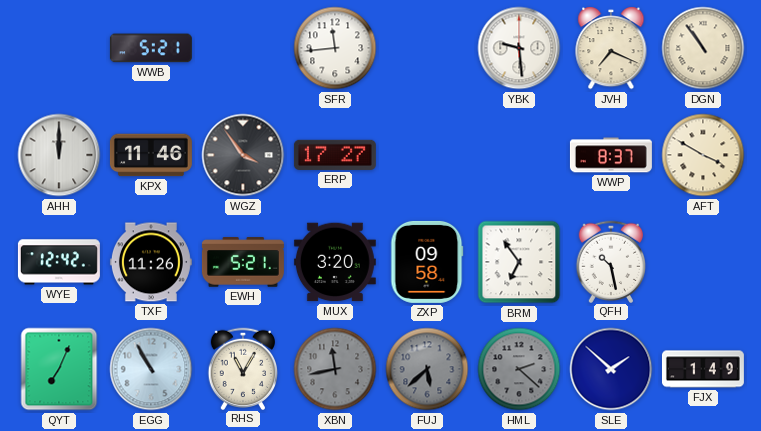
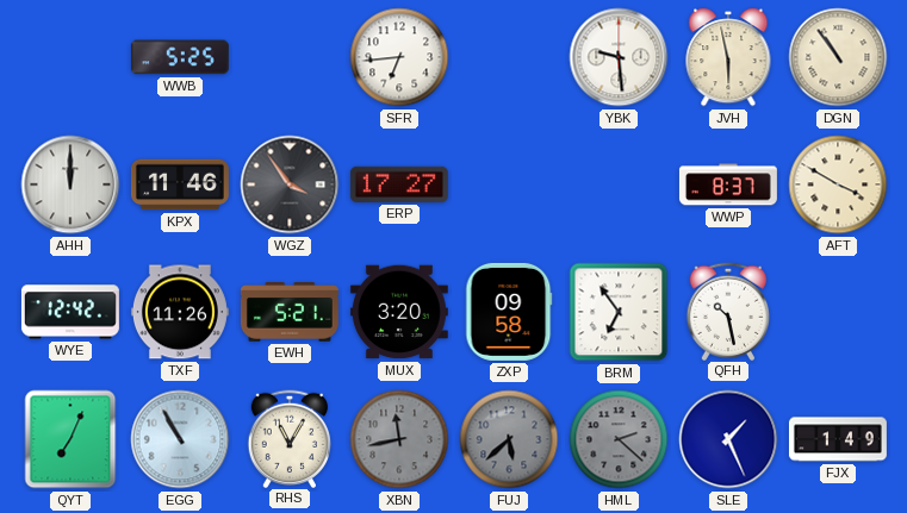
WWB: 5:21 -> 5:25
SFR: 11:44 -> 6:44
JVH: 7:19 -> 5:58
SLE: 1:52 -> 1:26
